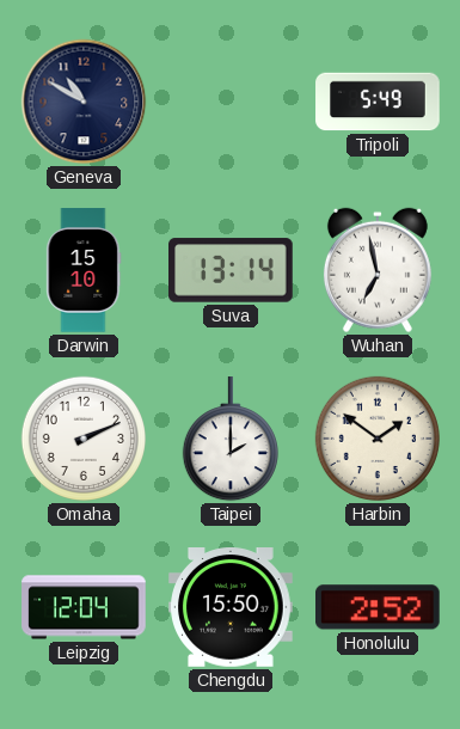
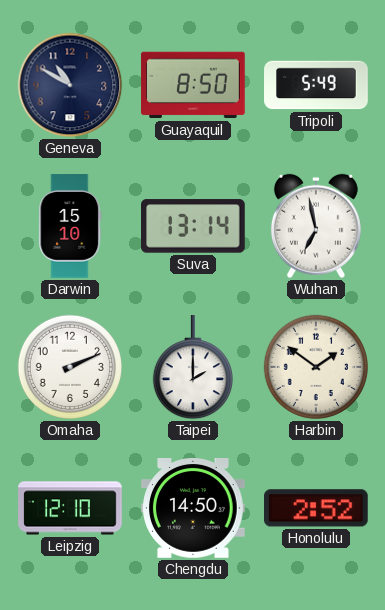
Guayaquil: none -> 8:50
Leipzig: 12:04 -> 12:10
Chengdu: 15:50 -> 14:50
